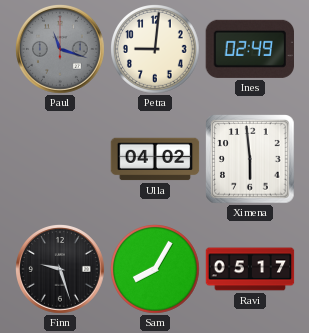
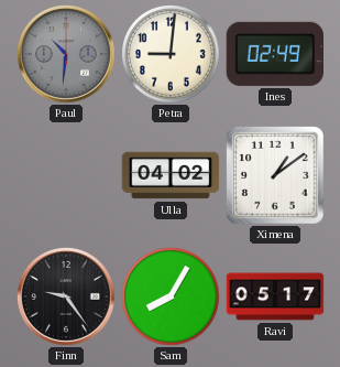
Paul: 11:18 -> 10:31
Ximena: 5:59 -> 1:09
Finn: 9:27 -> 9:24
